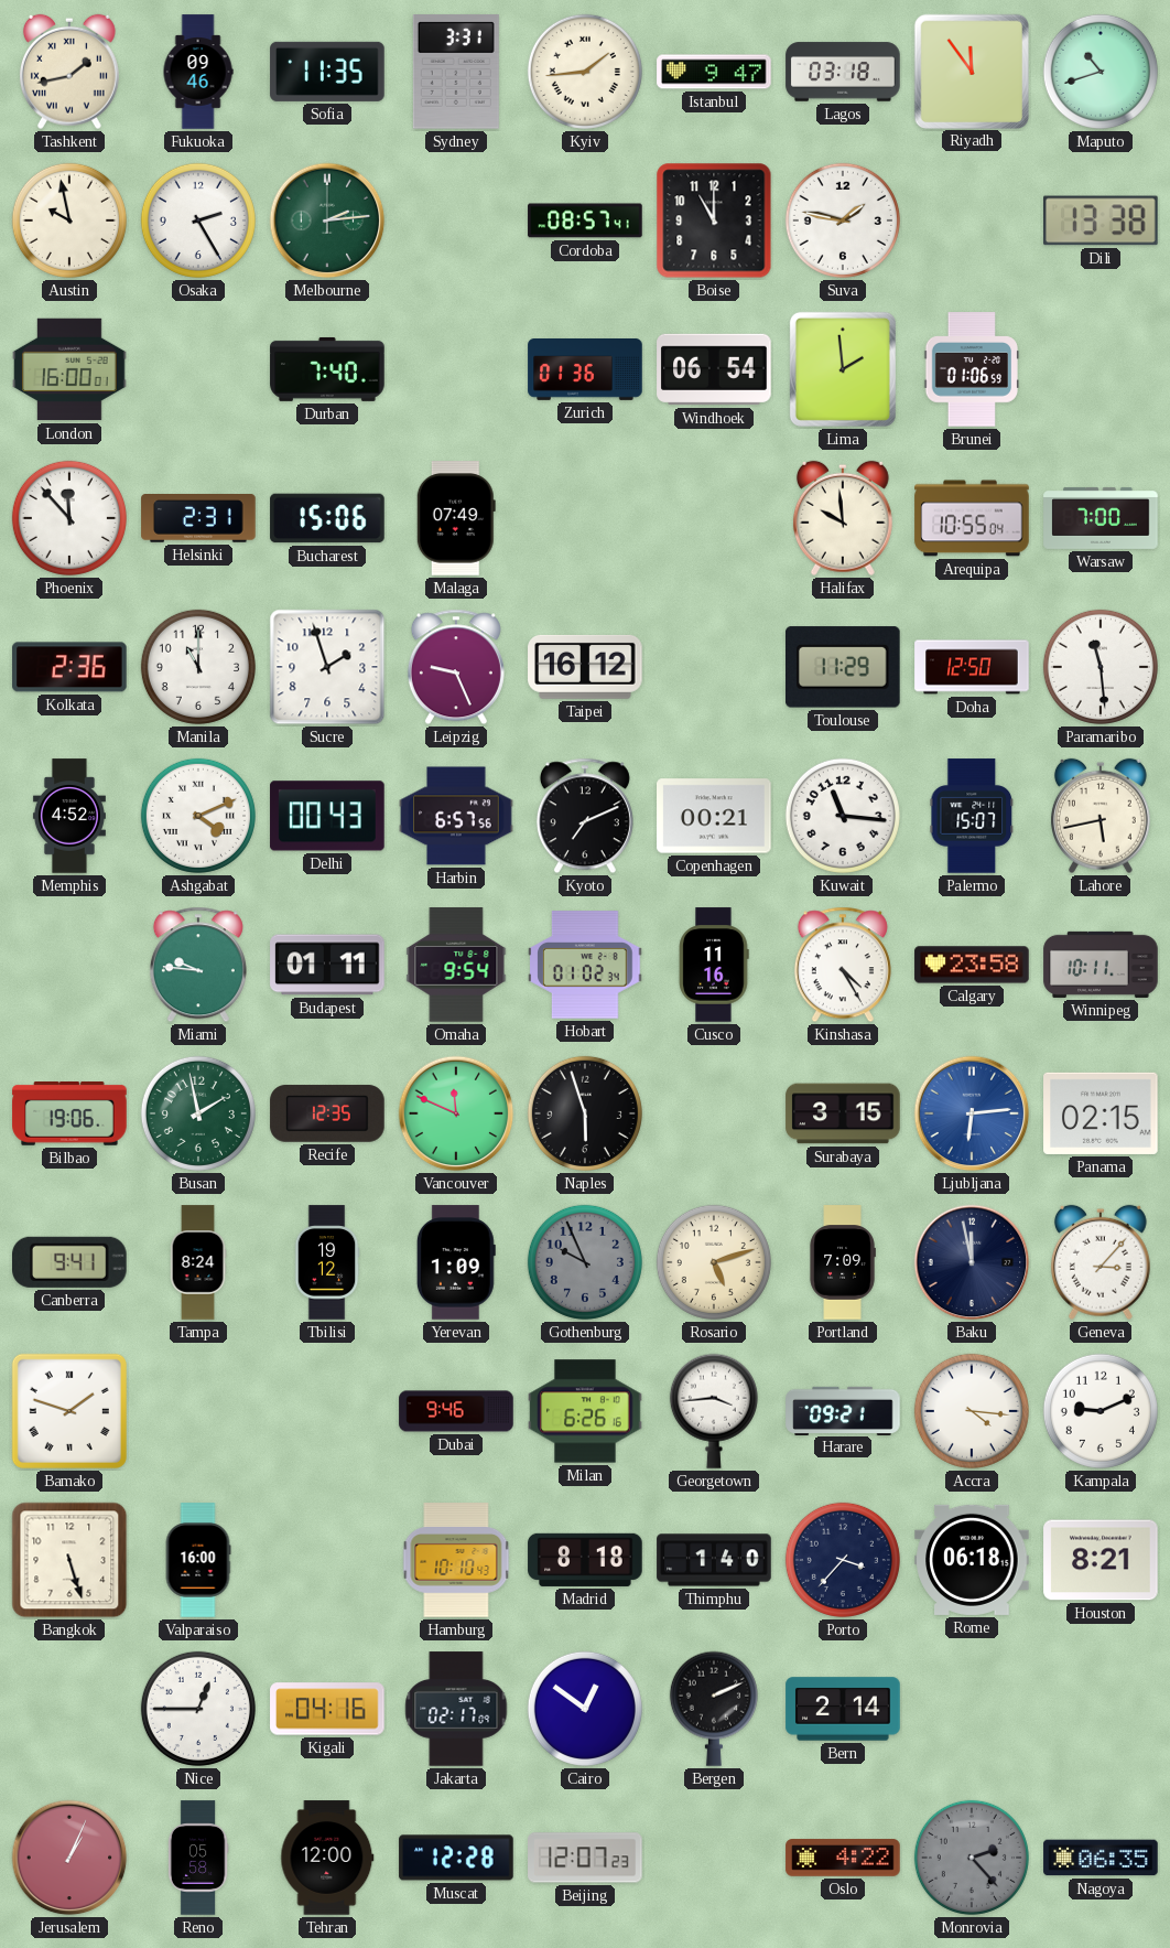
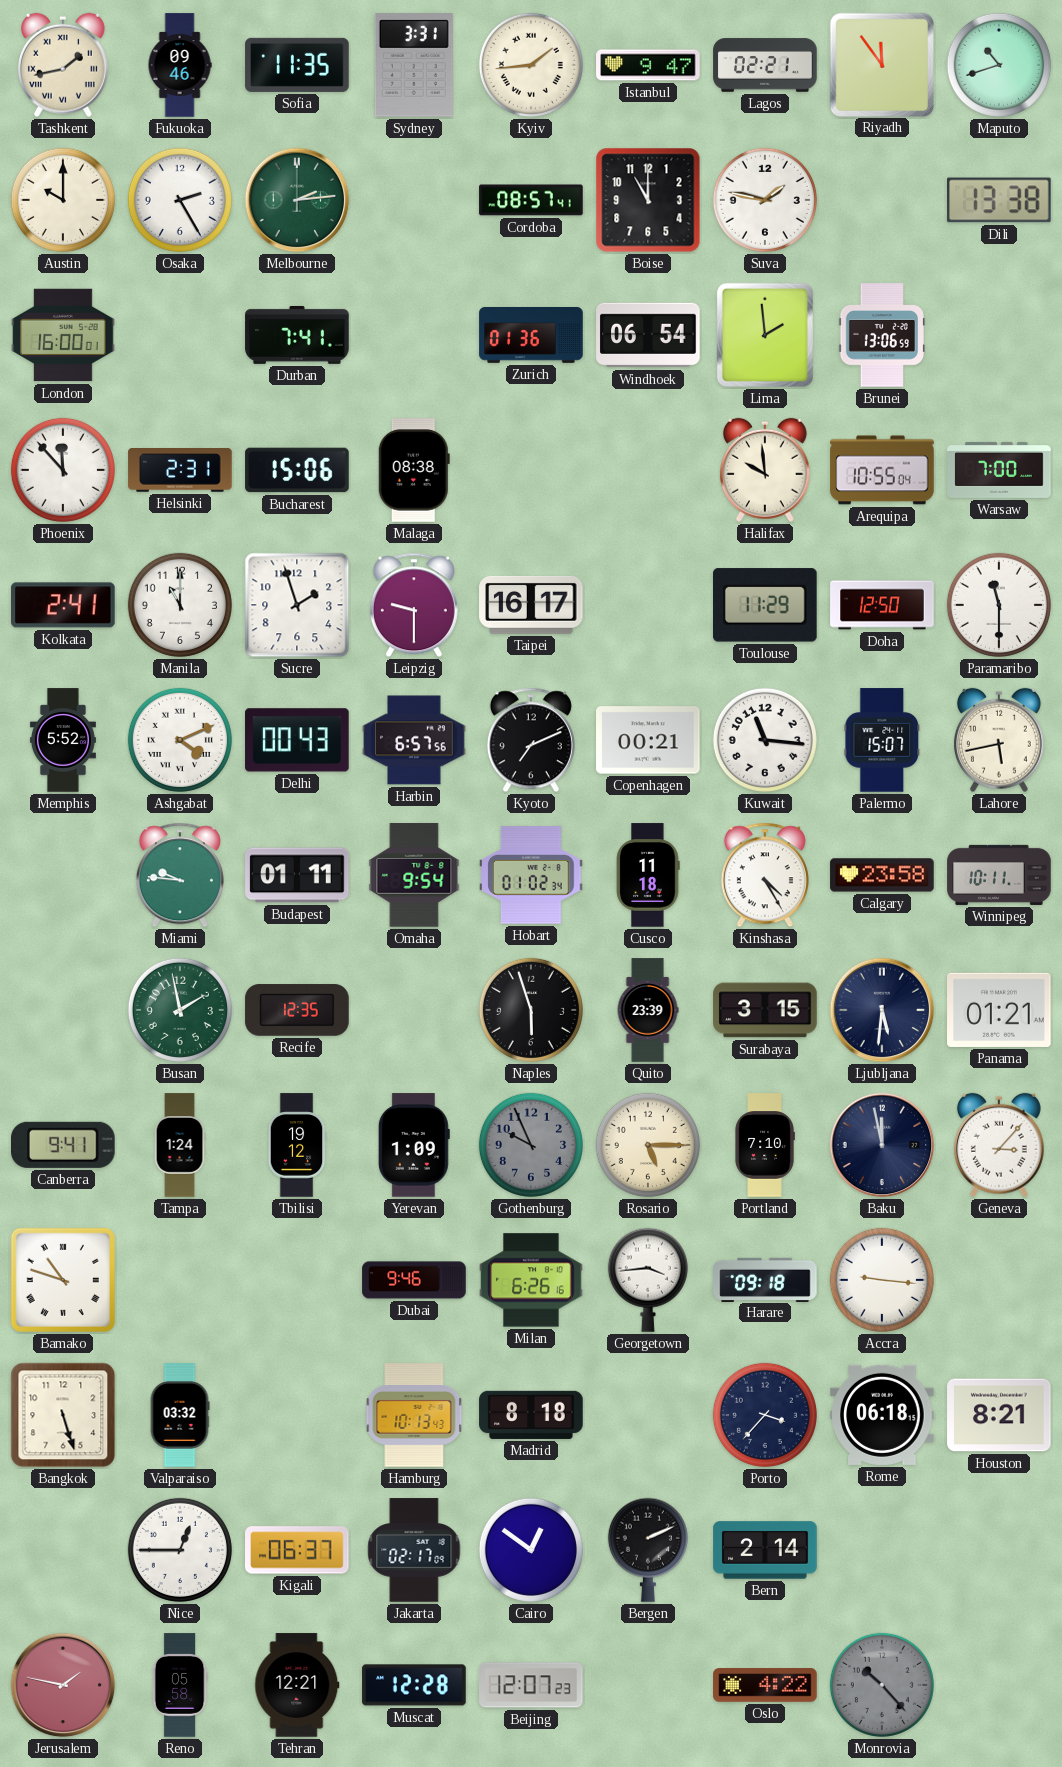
Lagos: 03:18 -> 02:21
Austin: 9:58 -> 10:00
Durban: 7:40 -> 7:41
Brunei: 01:06 -> 13:06
Malaga: 07:49 -> 08:38
Kolkata: 2:36 -> 2:41
Leipzig: 9:26 -> 9:30
Taipei: 16:12 -> 16:17
Paramaribo: 11:29 -> 11:30
Memphis: 4:52 -> 5:52
Cusco: 11:16 -> 11:18
Bilbao: 19:06 -> none
Vancouver: 11:49 -> none
Quito: none -> 23:39
Ljubljana: 6:14 -> 5:31
Ljubljana dial: blue -> navy
Panama: 02:15 -> 01:21
Tampa: 8:24 -> 1:24
Rosario: 5:12 -> 5:15
Portland: 7:09 -> 7:10
Bamako: 1:48 -> 10:48
Harare: 09:21 -> 09:18
Accra: 4:16 -> 9:16
Kampala: 9:11 -> none
Valparaiso: 16:00 -> 03:32
Hamburg: 10:10 -> 10:13
Thimphu: 1:40 -> none
Kigali: 04:16 -> 06:37
Jerusalem: 1:04 -> 1:47
Tehran: 12:00 -> 12:21
Monrovia: 2:23 -> 10:23
Nagoya: 06:35 -> none
